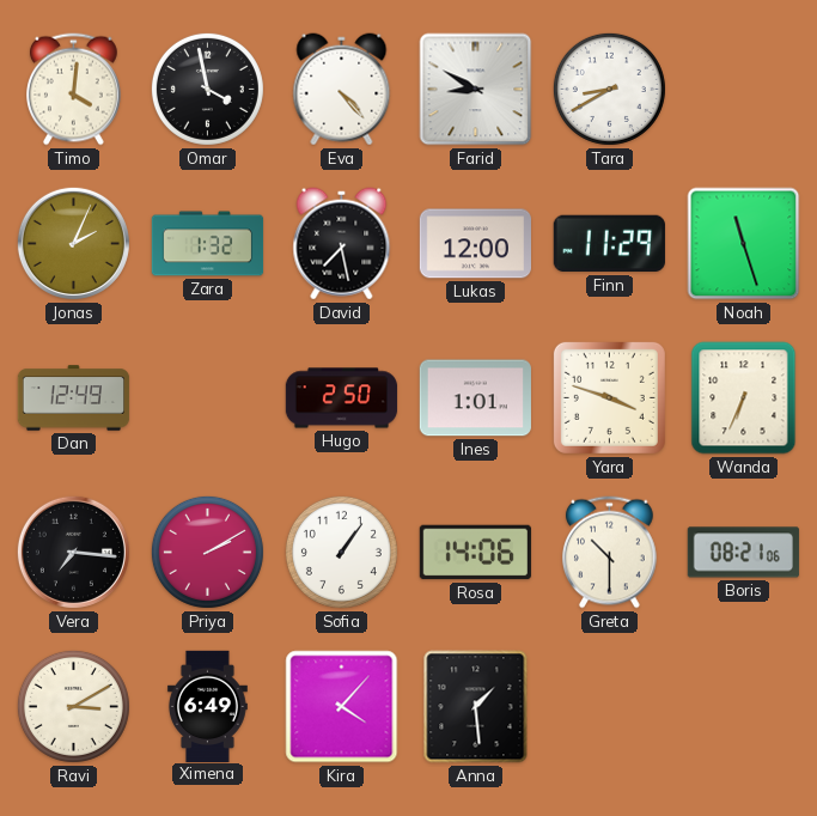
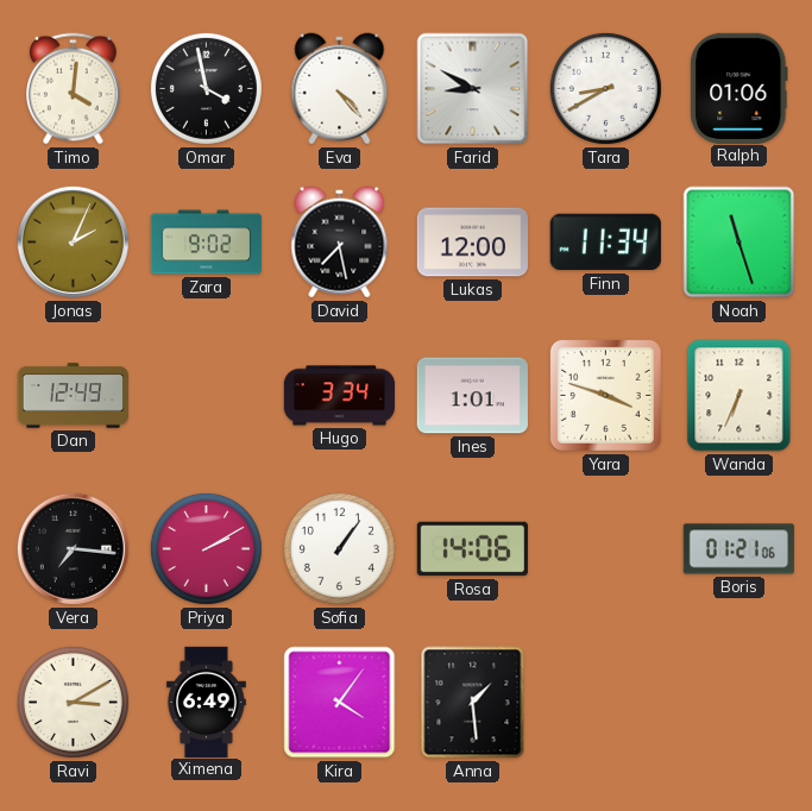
Ralph: none -> 01:06
Zara: 1:32 -> 9:02
Finn: 11:29 -> 11:34
Hugo: 2:50 -> 3:34
Greta: 10:30 -> none
Boris: 08:21 -> 01:21
Kira: 4:07 -> 4:06
